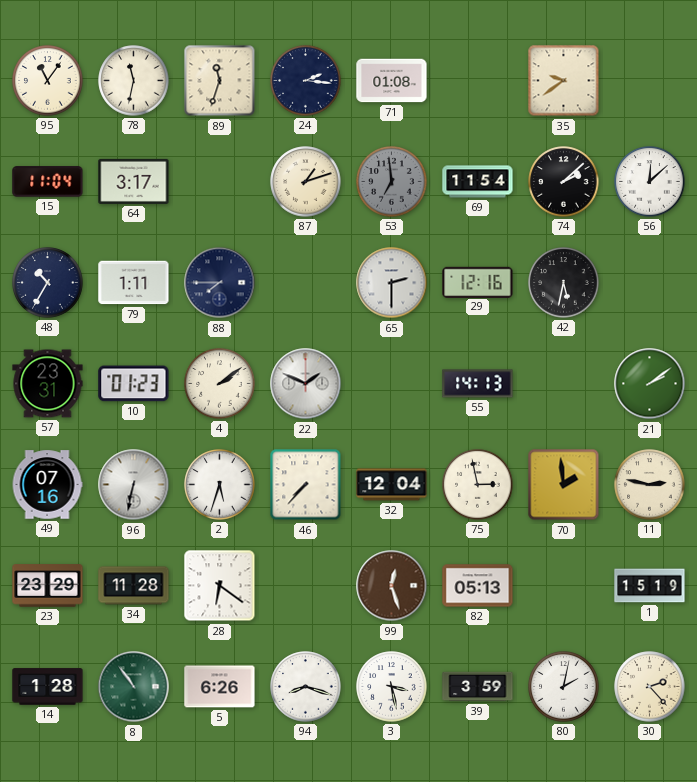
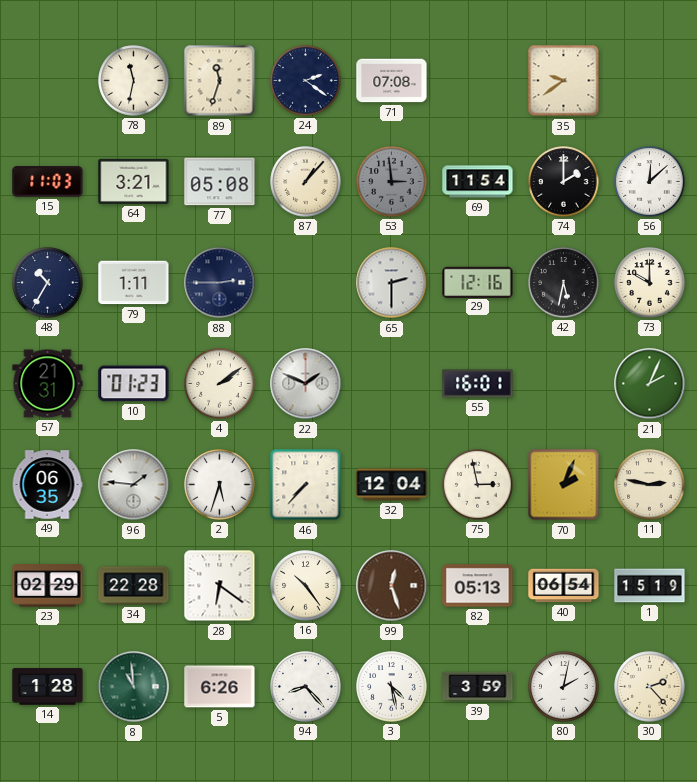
95: 11:06 -> none
24: 2:16 -> 2:21
71: 01:08 -> 07:08
15: 11:04 -> 11:03
64: 3:17 -> 3:21
77: none -> 05:08
87: 1:12 -> 1:07
53: 6:59 -> 2:59
74: 2:08 -> 2:00
88: 7:45 -> 2:45
73: none -> 10:00
57: 23:31 -> 21:31
55: 14:13 -> 16:01
21: 2:09 -> 2:04
49: 07:16 -> 06:35
96: 6:32 -> 1:46
70: 1:59 -> 2:04
23: 23:29 -> 02:29
34: 11:28 -> 22:28
16: none -> 10:24
40: none -> 06:54
8: 10:54 -> 10:59
94: 8:18 -> 8:23
3: 3:28 -> 4:28
